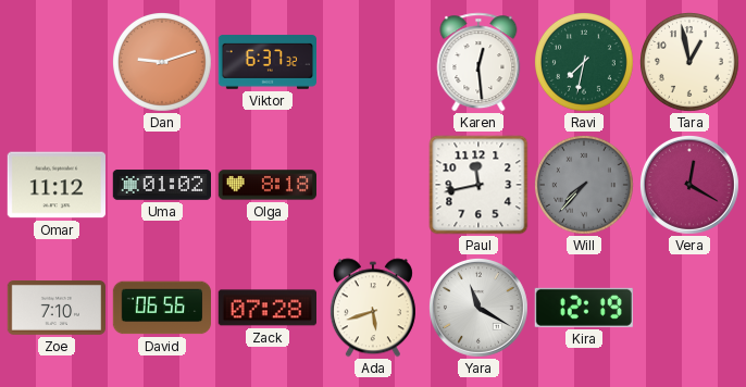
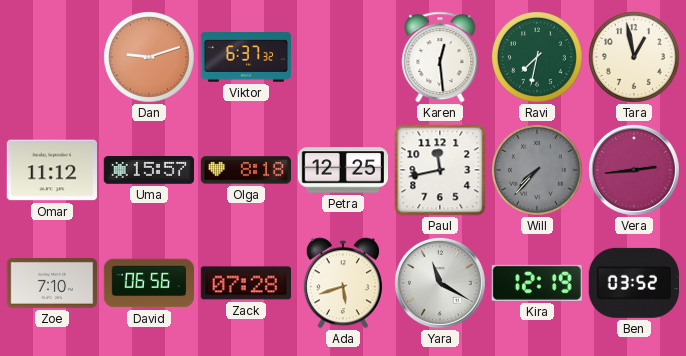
Uma: 01:02 -> 15:57
Petra: none -> 12:25
Vera: 12:20 -> 2:44
Ben: none -> 03:52
